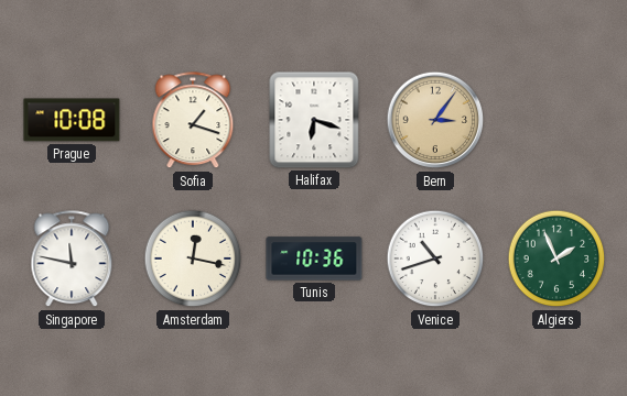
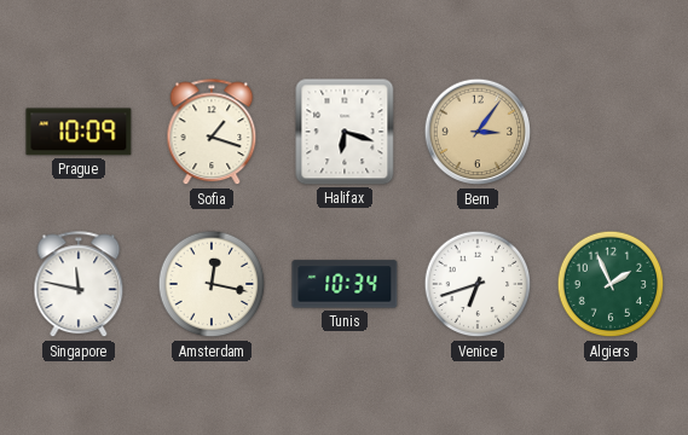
Prague: 10:08 -> 10:09
Tunis: 10:36 -> 10:34
Venice: 10:42 -> 6:42
